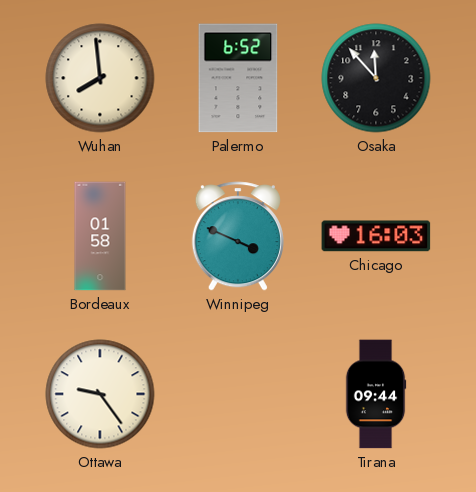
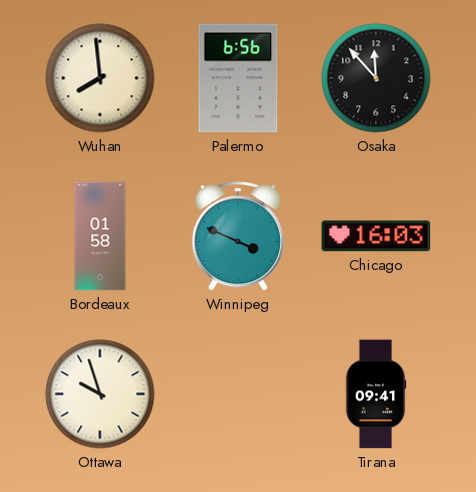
Palermo: 6:52 -> 6:56
Ottawa: 9:24 -> 9:57
Tirana: 09:44 -> 09:41
